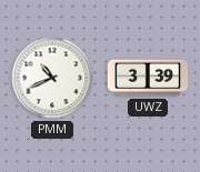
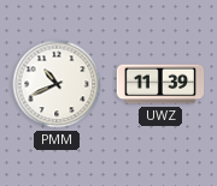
UWZ: 3:39 -> 11:39
